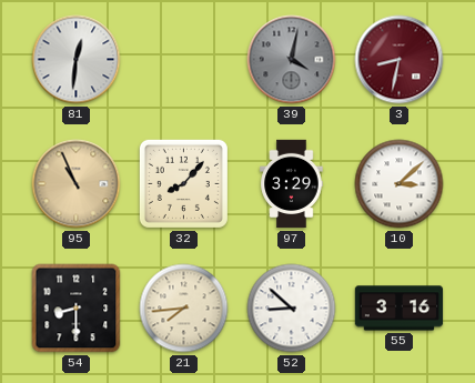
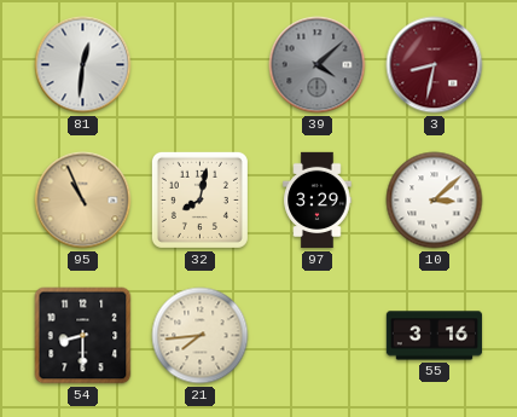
39: 4:02 -> 4:08
32: 8:07 -> 8:02
52: 8:52 -> none
